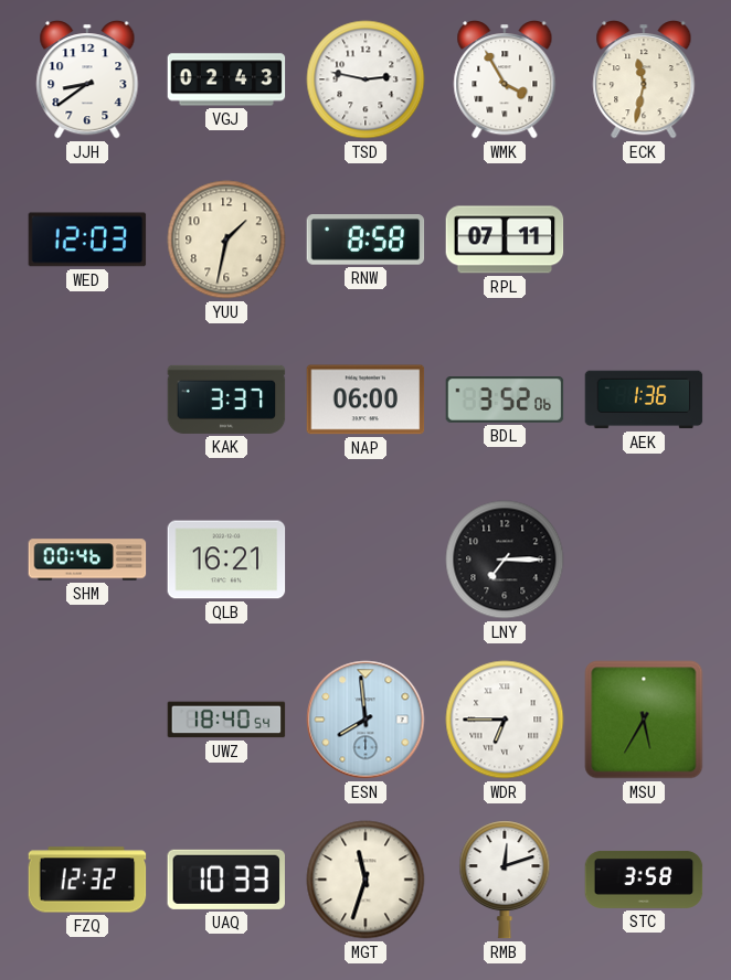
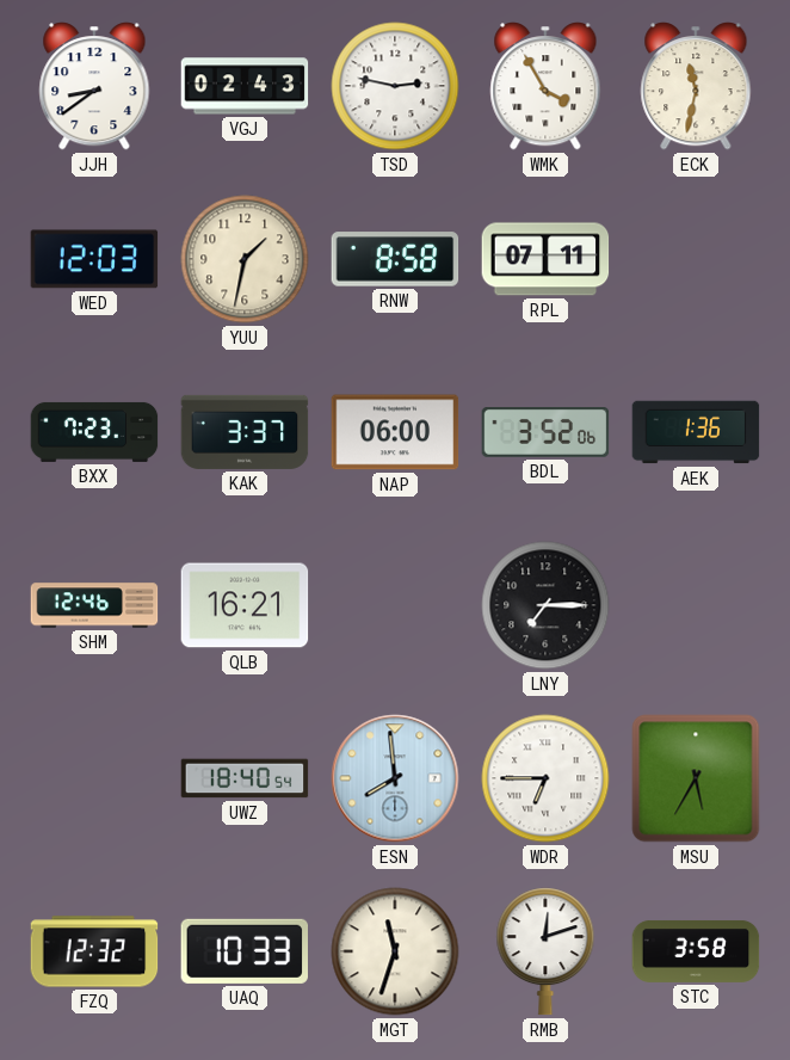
BXX: none -> 7:23
SHM: 00:46 -> 12:46
